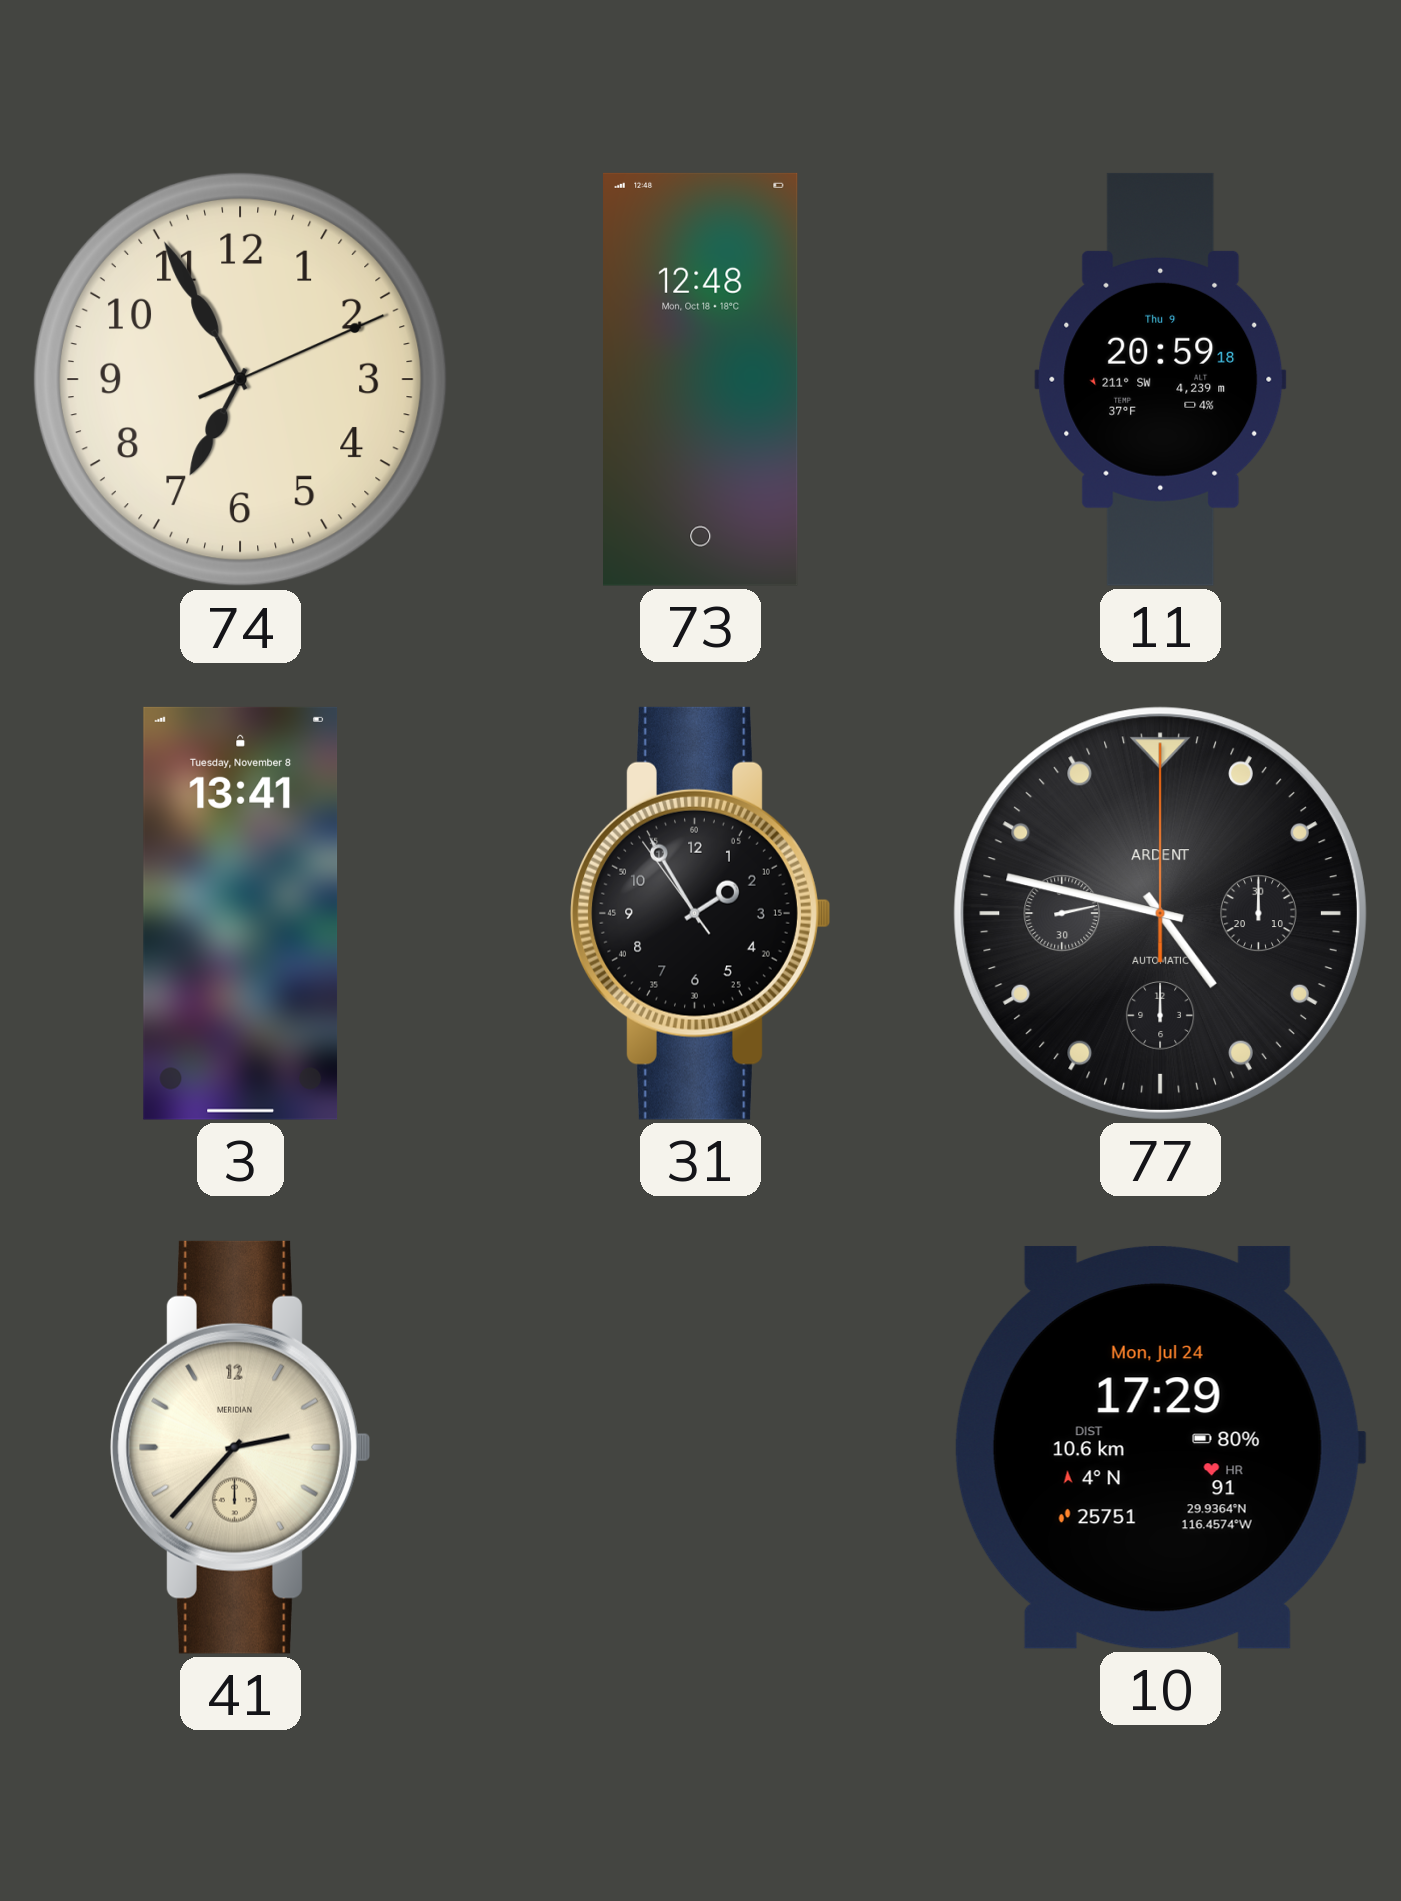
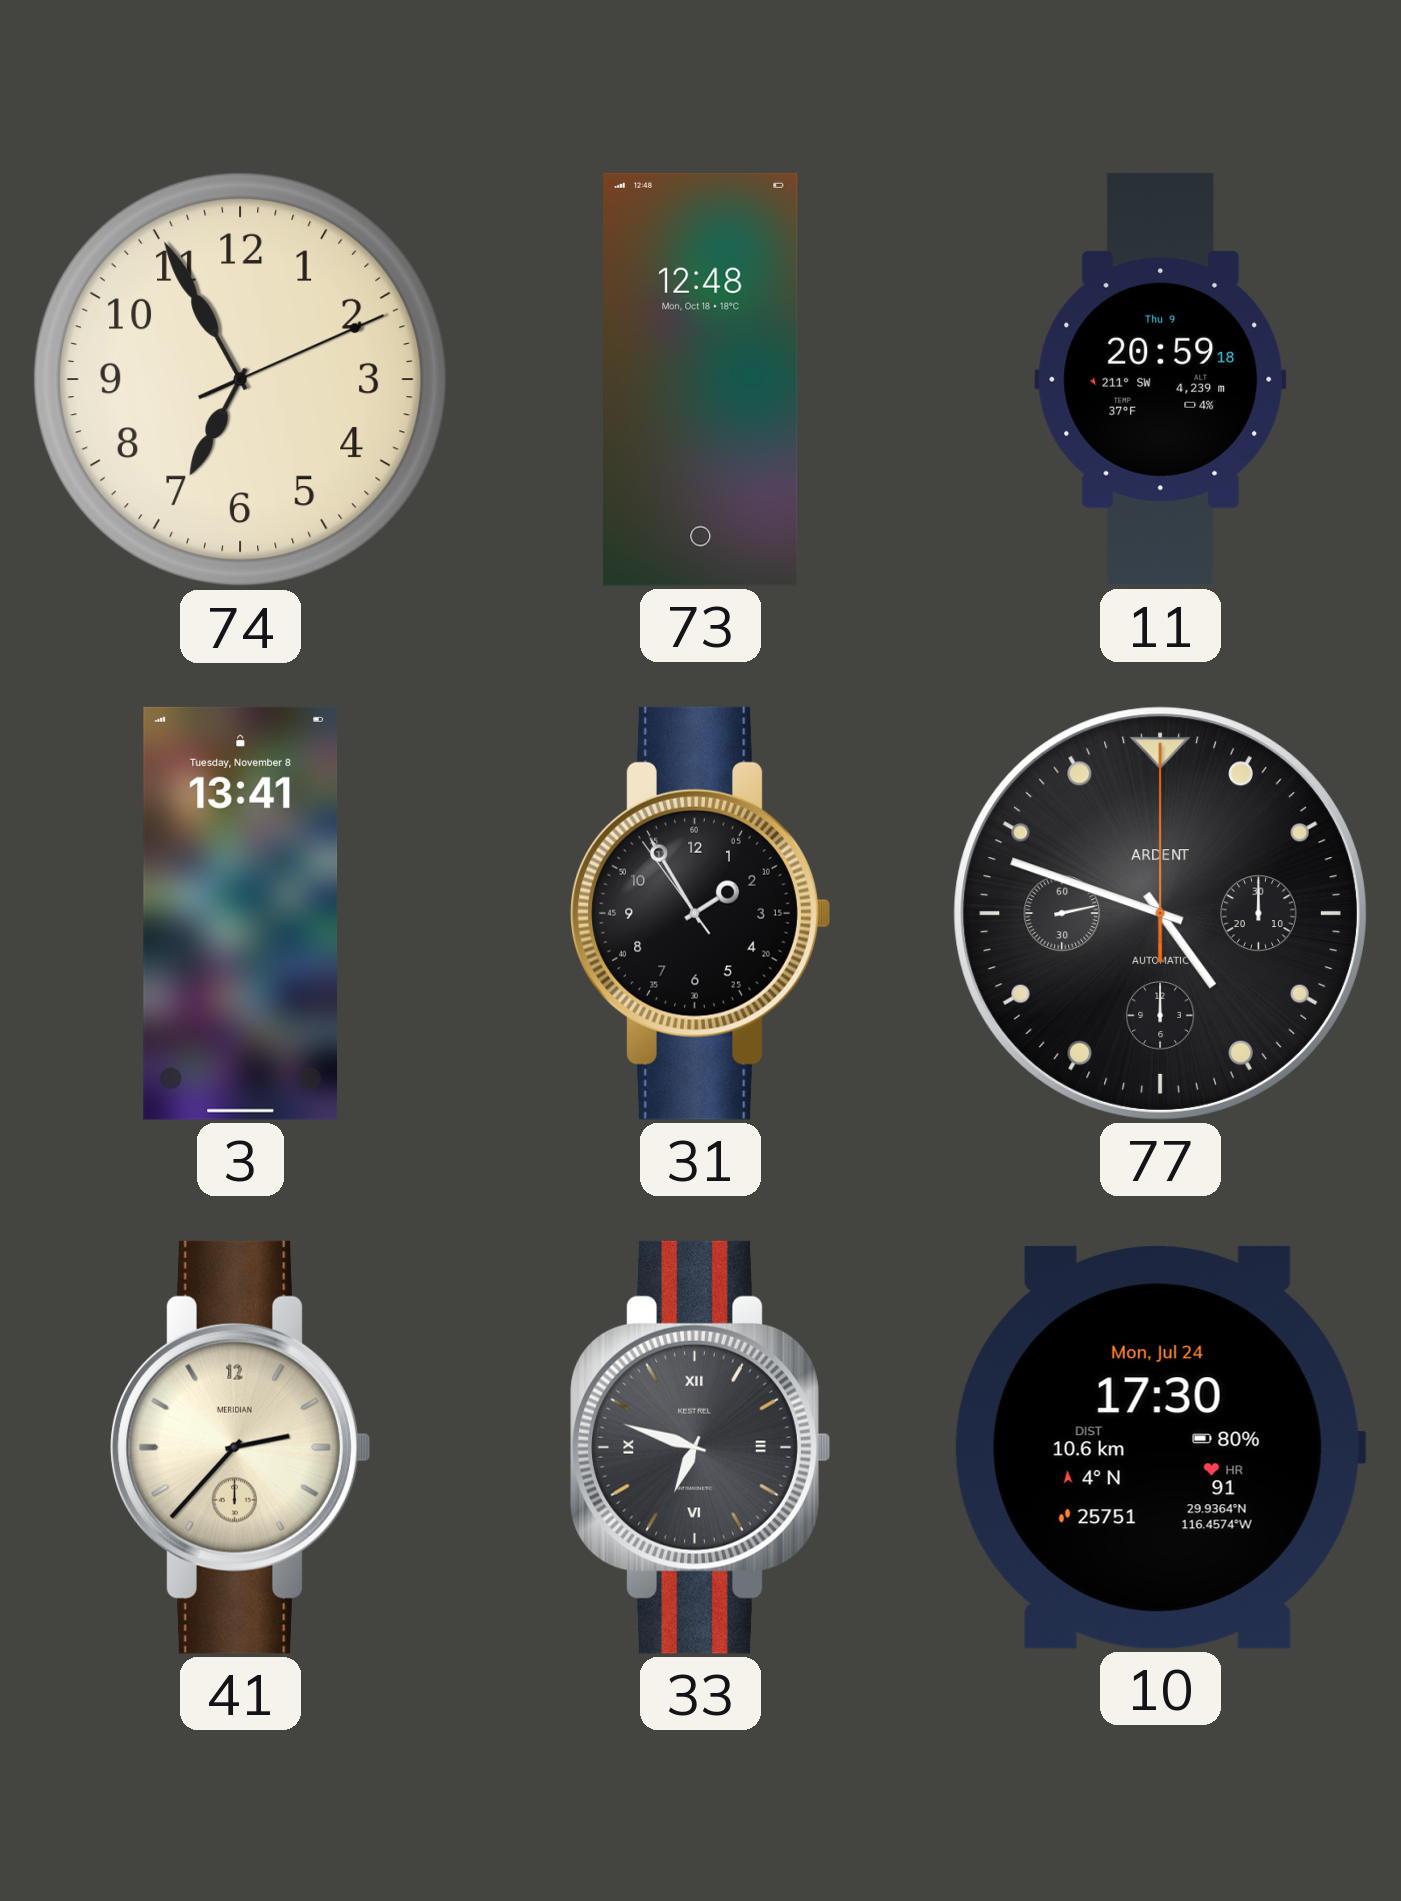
77: 4:47 -> 4:48
33: none -> 6:48
10: 17:29 -> 17:30
